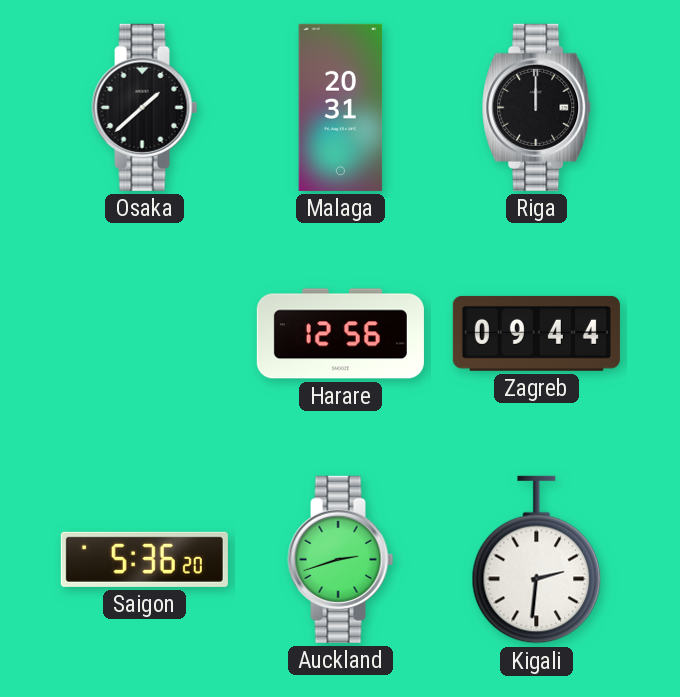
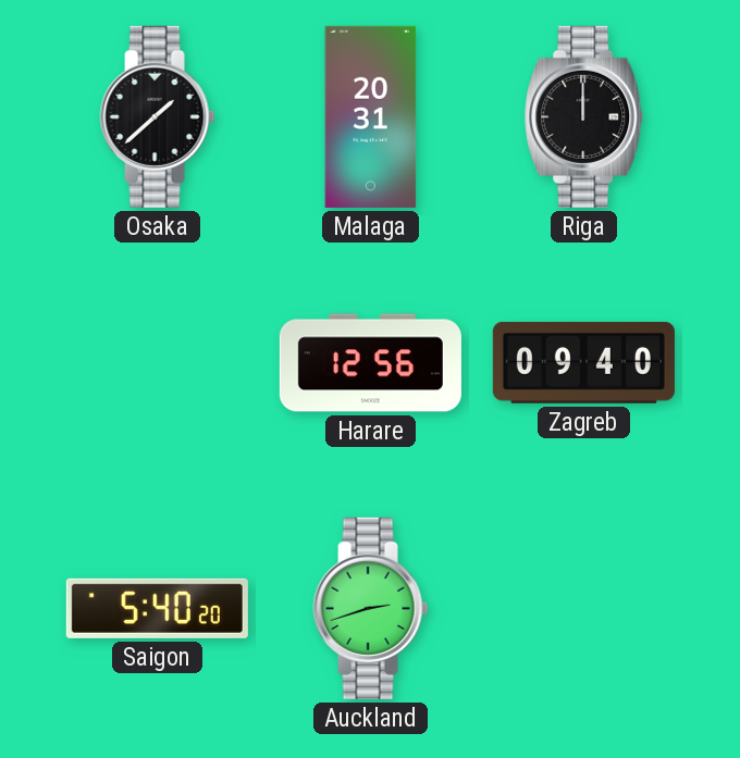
Zagreb: 09:44 -> 09:40
Saigon: 5:36 -> 5:40
Kigali: 2:31 -> none
